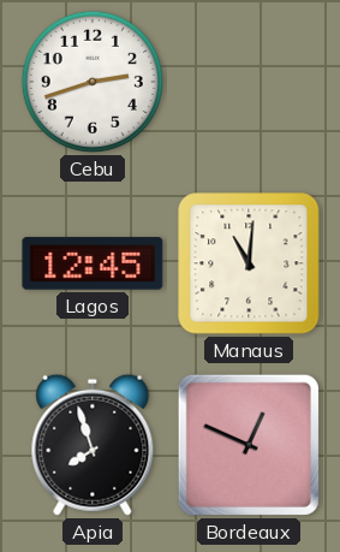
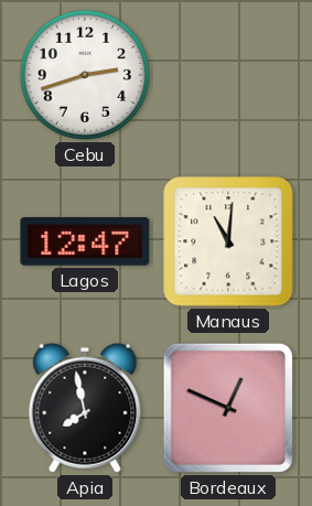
Lagos: 12:45 -> 12:47
Apia: 7:57 -> 7:58
